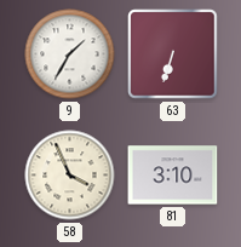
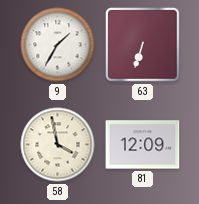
58: 3:56 -> 3:58
81: 3:10 -> 12:09
